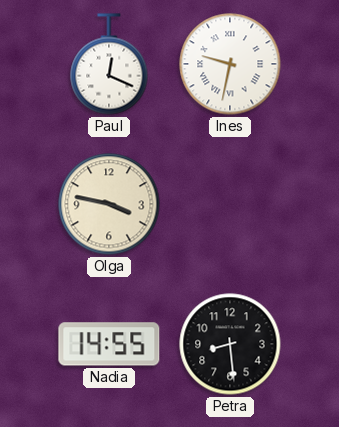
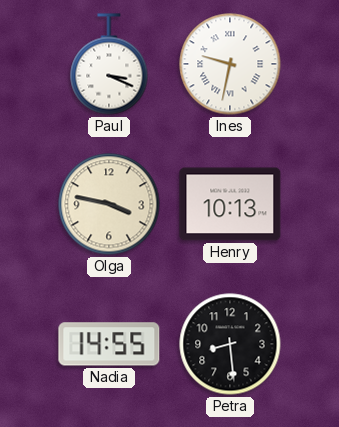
Paul: 12:19 -> 3:19
Henry: none -> 10:13
